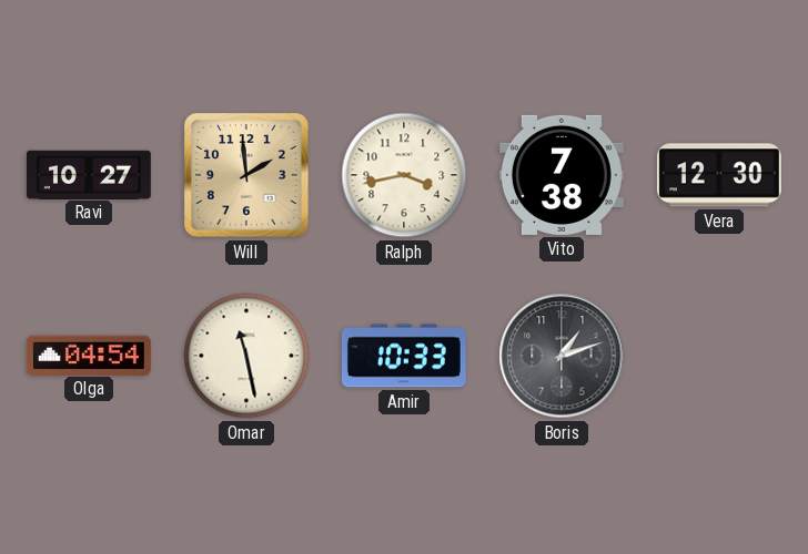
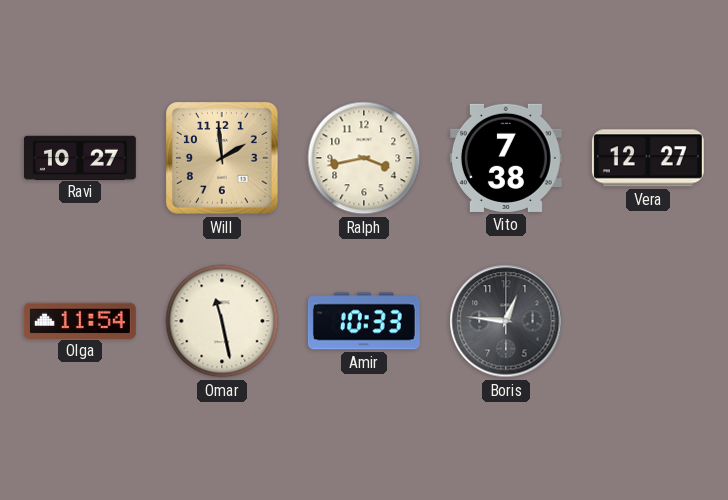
Vera: 12:30 -> 12:27
Olga: 04:54 -> 11:54
Boris: 1:12 -> 12:46
